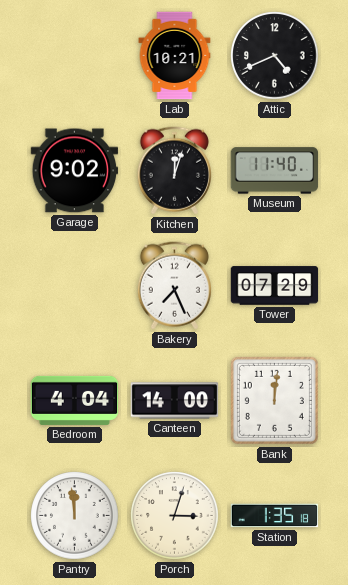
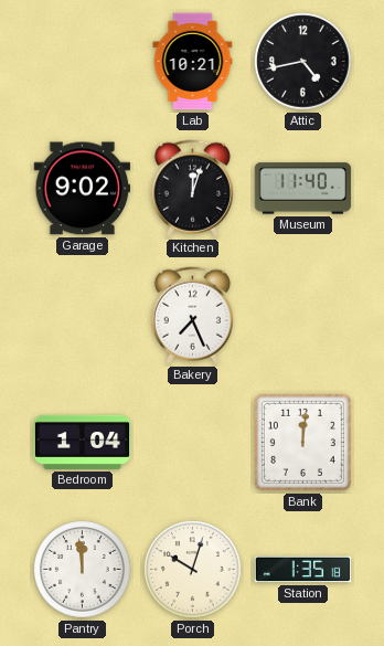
Attic: 4:41 -> 4:43
Tower: 07:29 -> none
Bedroom: 4:04 -> 1:04
Canteen: 14:00 -> none
Porch: 3:03 -> 10:03
